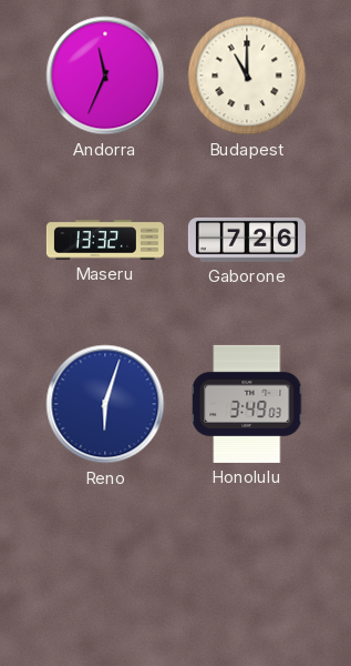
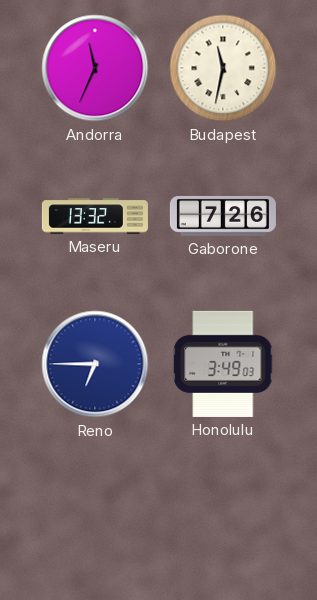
Budapest: 11:00 -> 11:32
Reno: 6:03 -> 6:45
